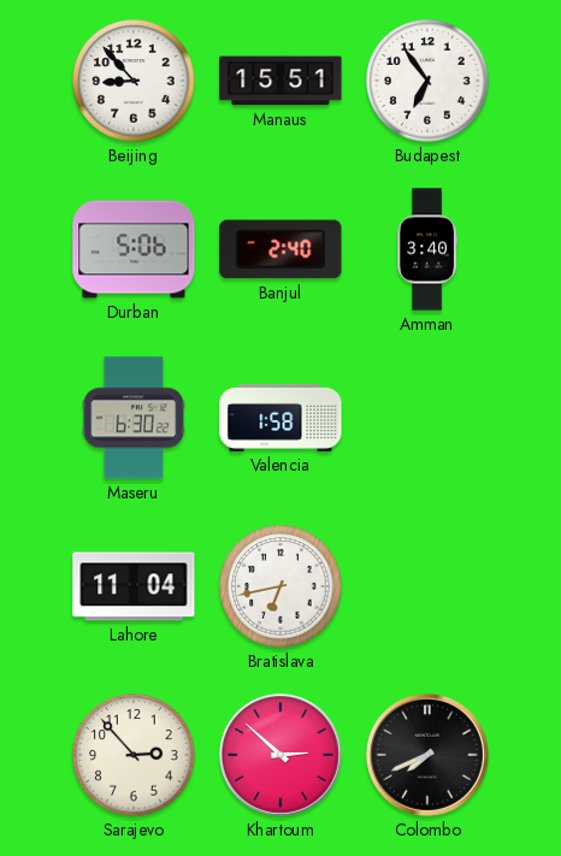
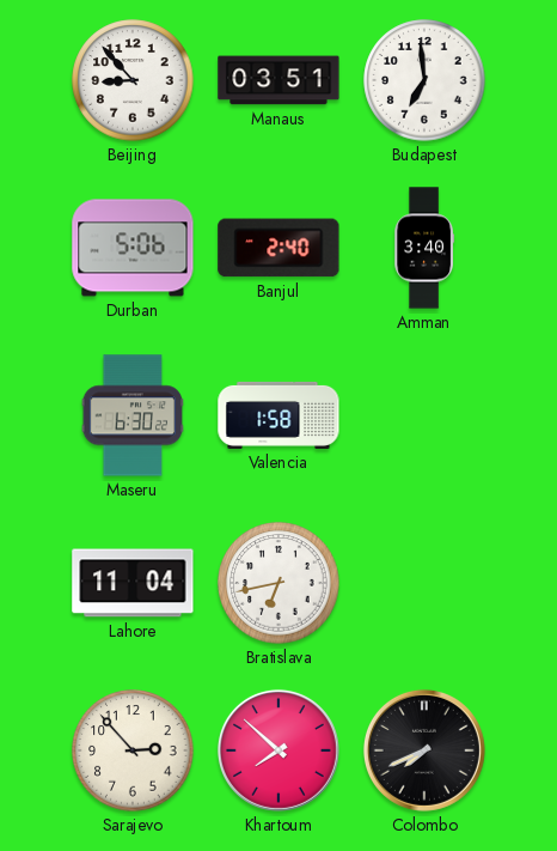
Manaus: 15:51 -> 03:51
Budapest: 6:54 -> 6:59
Khartoum: 2:52 -> 7:52
